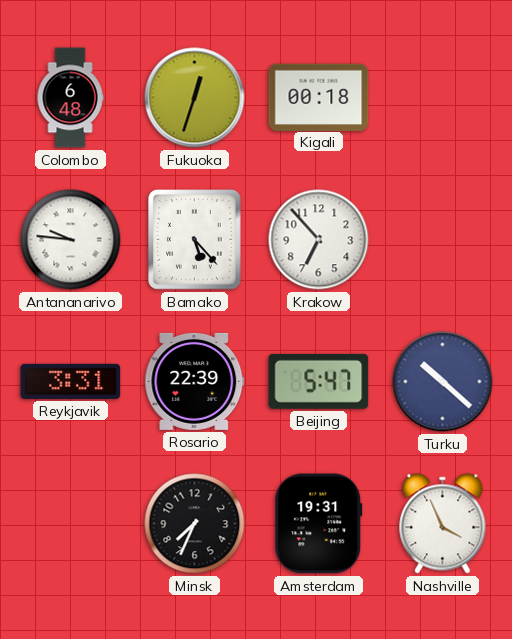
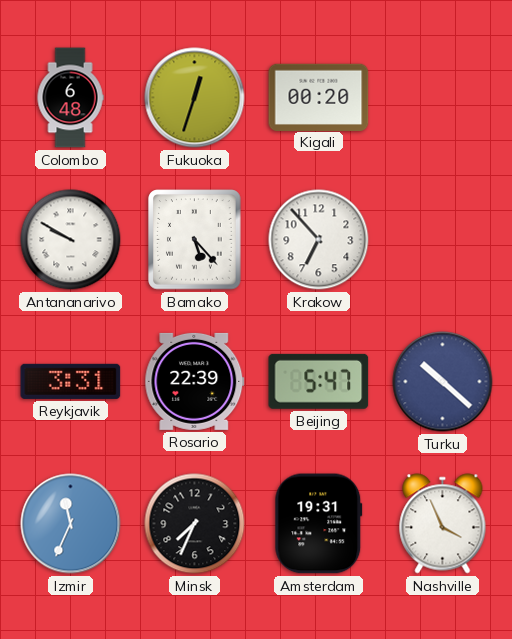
Kigali: 00:18 -> 00:20
Antananarivo: 9:46 -> 9:50
Izmir: none -> 11:34
